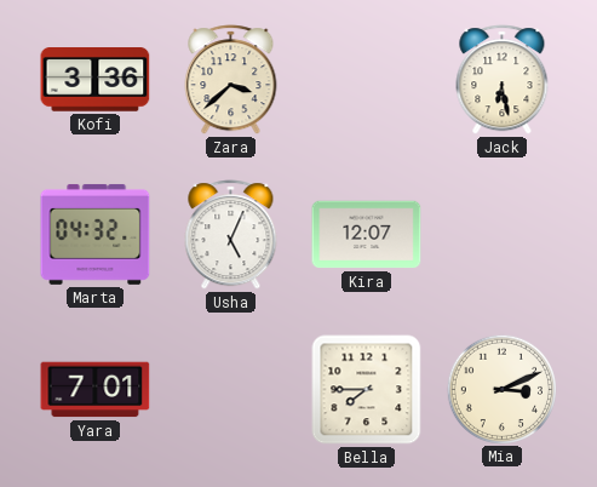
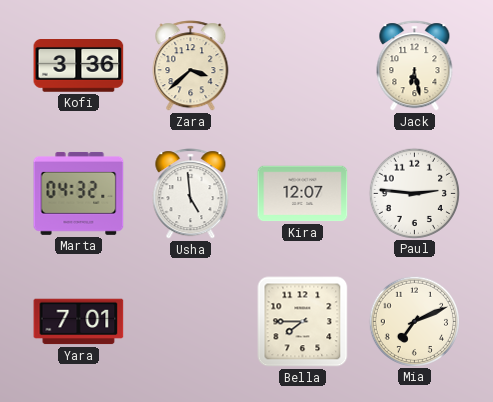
Usha: 5:04 -> 4:59
Paul: none -> 2:46
Mia: 3:11 -> 7:11
